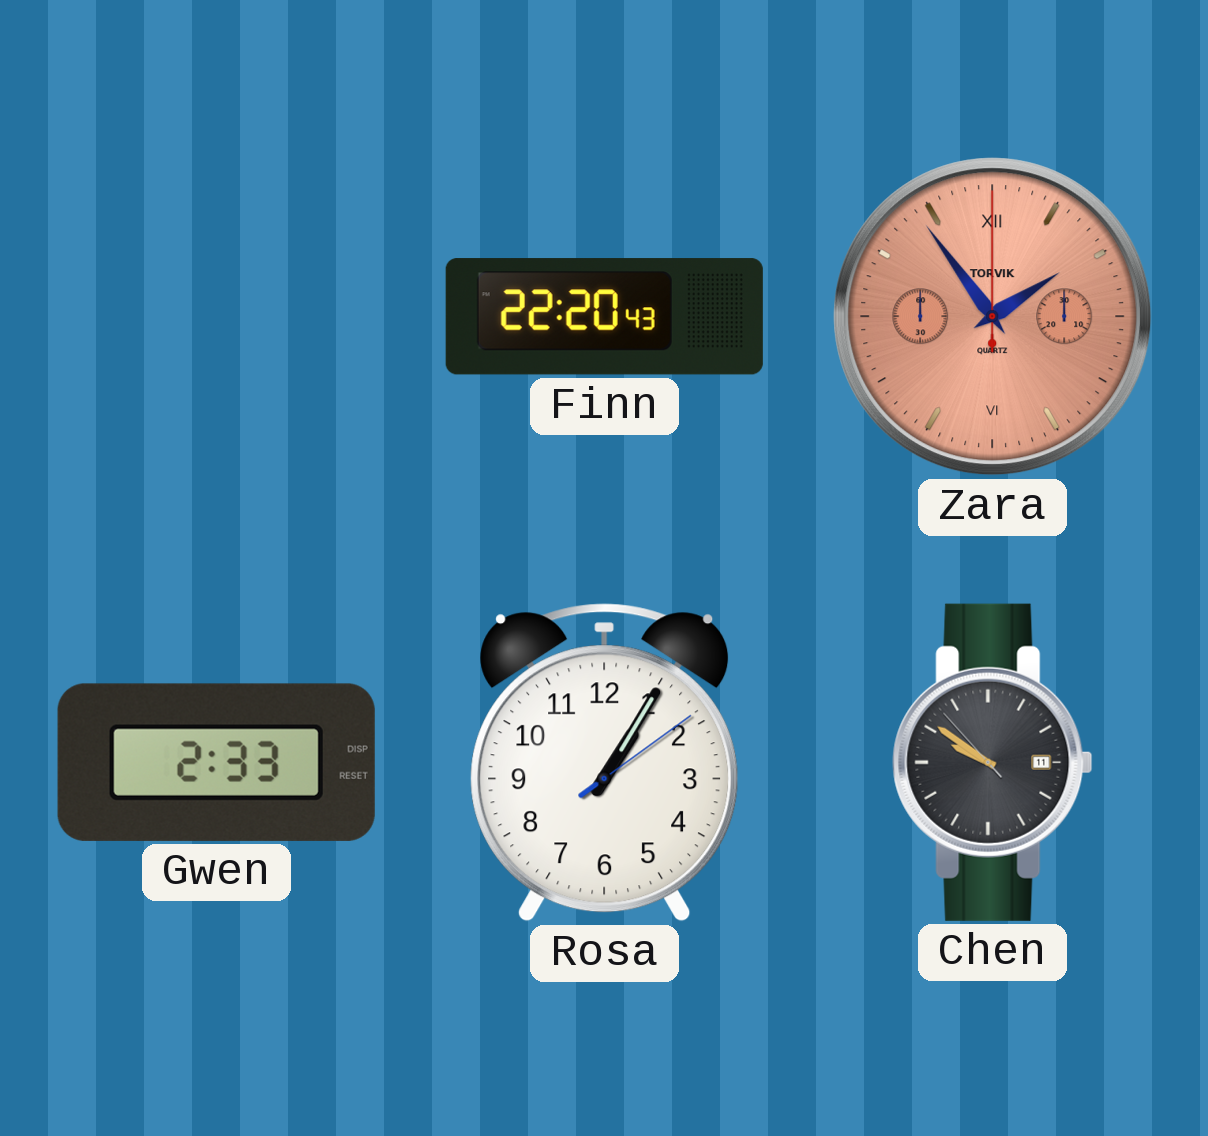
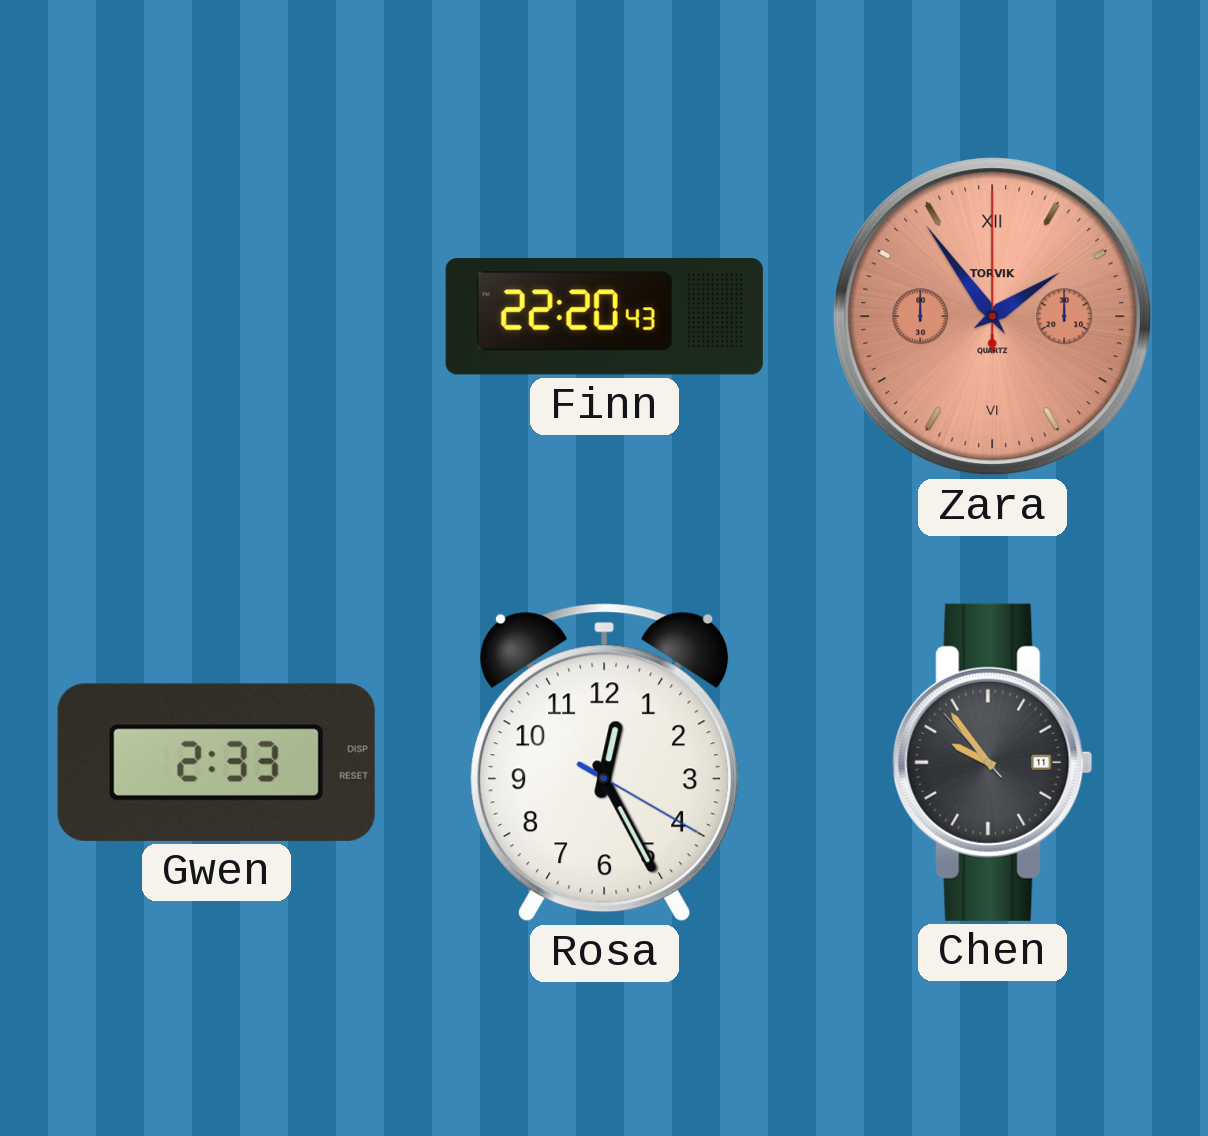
Rosa: 1:05 -> 12:25
Chen: 9:50 -> 9:53
